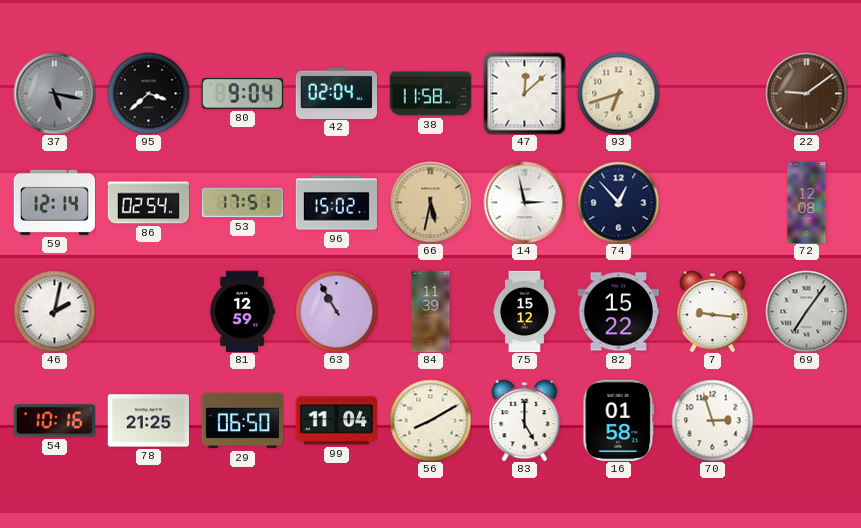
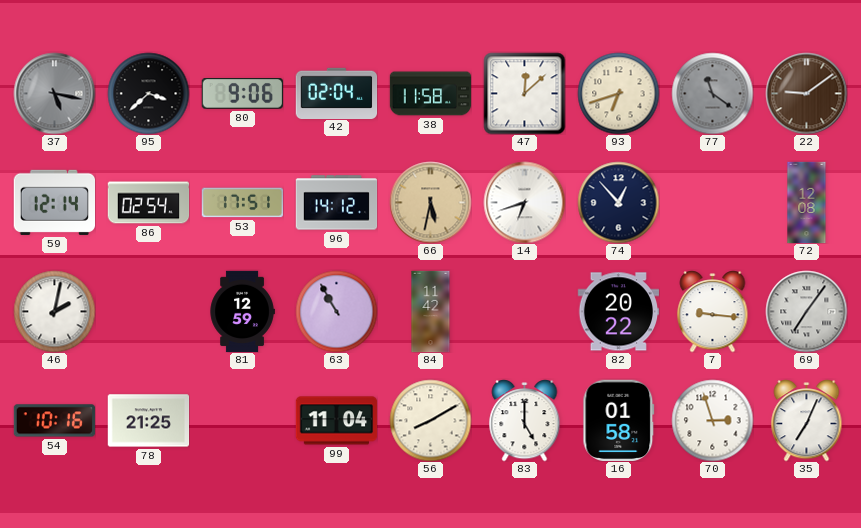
80: 9:04 -> 9:06
77: none -> 11:21
96: 15:02 -> 14:12
14: 2:58 -> 6:42
84: 11:39 -> 11:42
75: 15:12 -> none
82: 15:22 -> 20:22
29: 06:50 -> none
35: none -> 7:04
